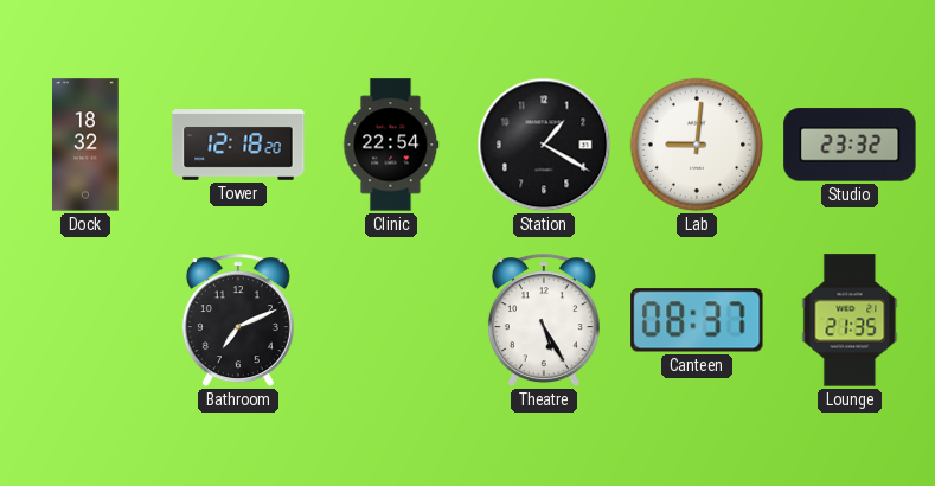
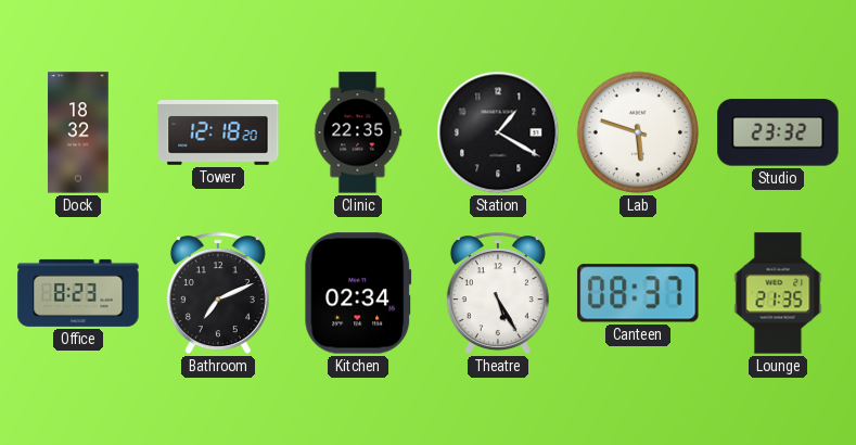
Clinic: 22:54 -> 22:35
Lab: 9:01 -> 5:48
Office: none -> 8:23
Kitchen: none -> 02:34
